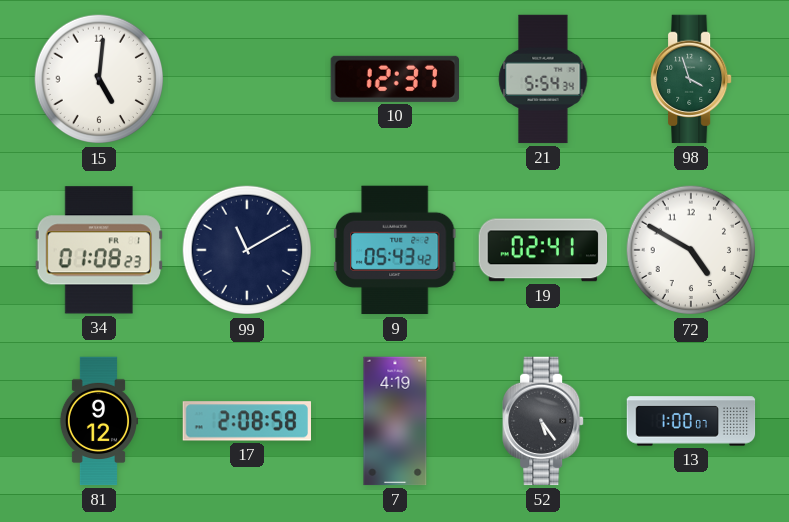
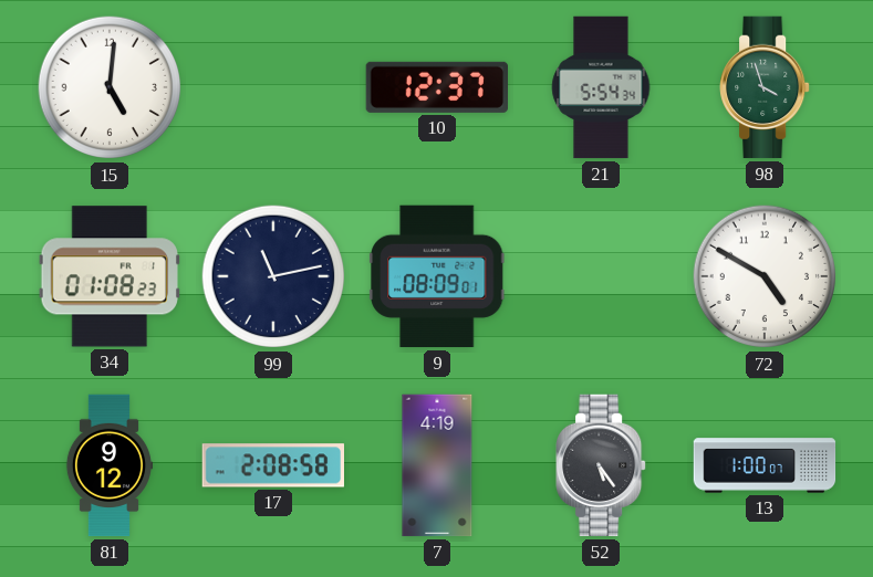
99: 11:10 -> 11:13
9: 05:43 -> 08:09
19: 02:41 -> none
